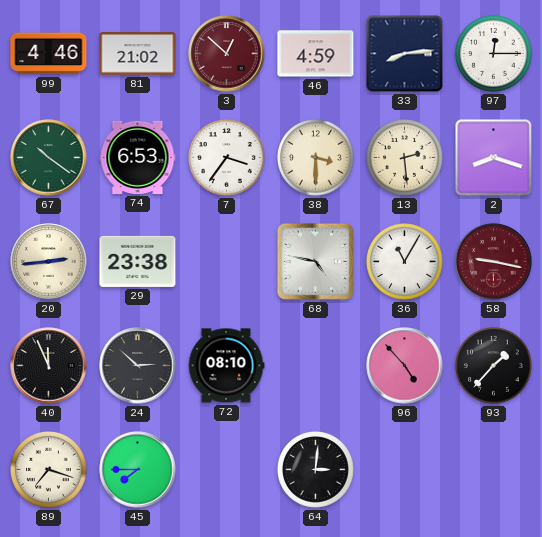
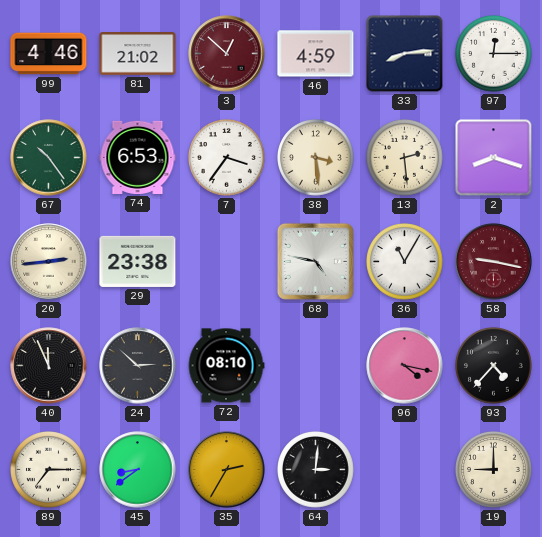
67: 10:21 -> 10:24
38: 3:30 -> 3:29
96: 4:53 -> 4:17
93: 1:37 -> 4:37
89: 7:18 -> 7:15
45: 7:45 -> 8:39
35: none -> 2:35
19: none -> 9:00
